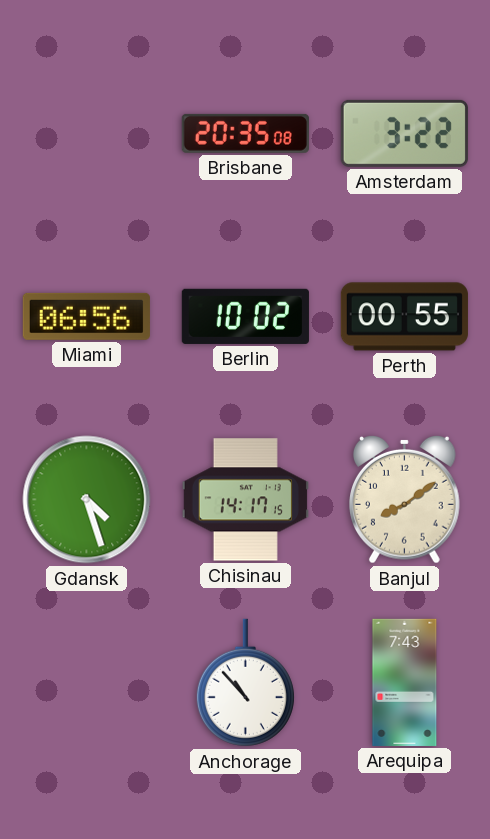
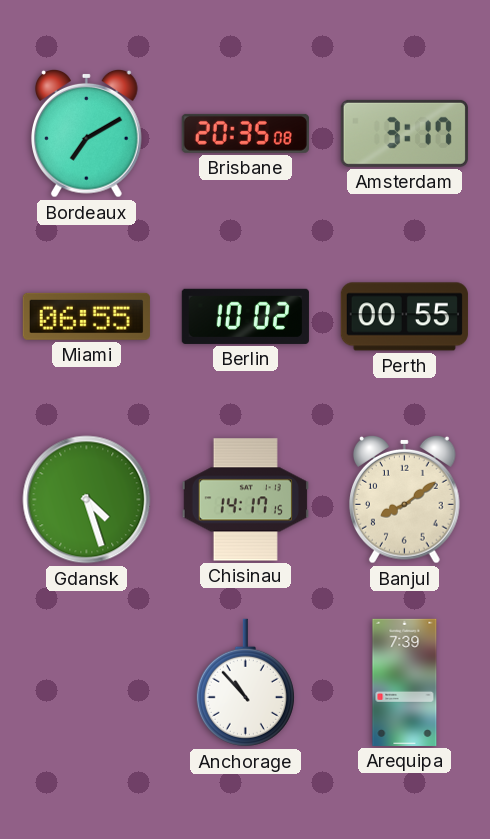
Bordeaux: none -> 7:10
Amsterdam: 3:22 -> 3:17
Miami: 06:56 -> 06:55
Arequipa: 7:43 -> 7:39
